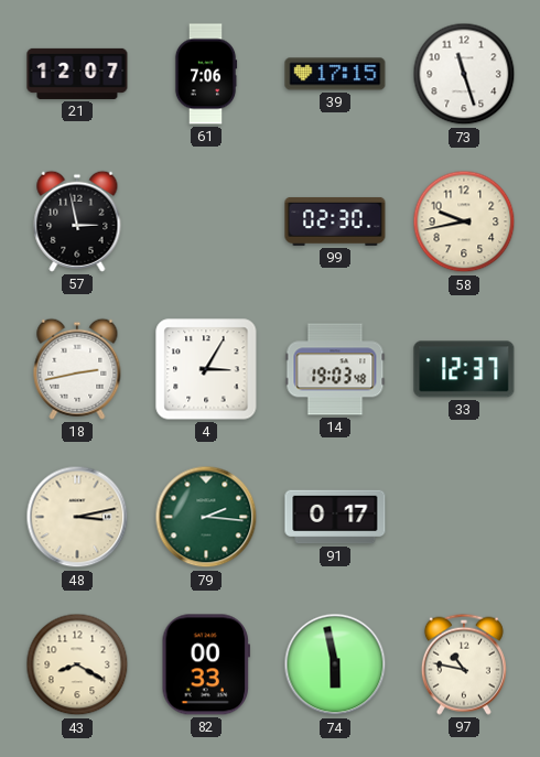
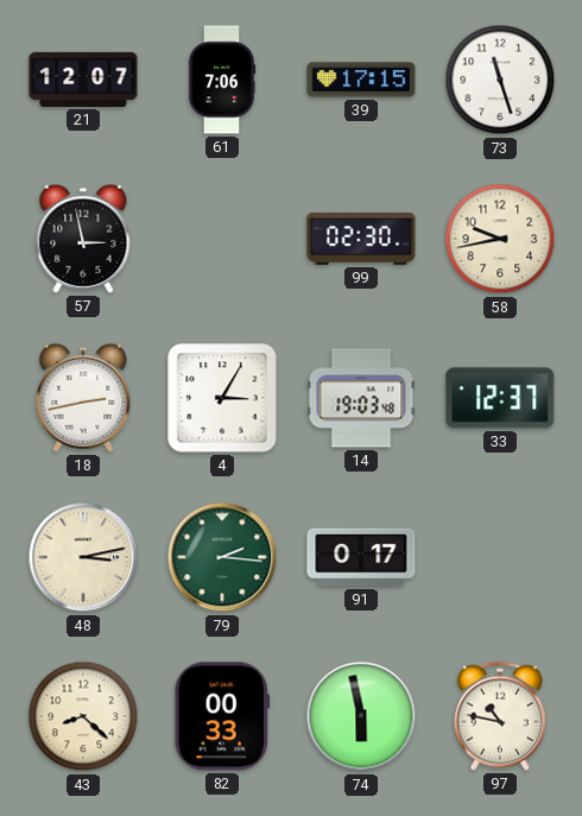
43: 8:20 -> 8:22
